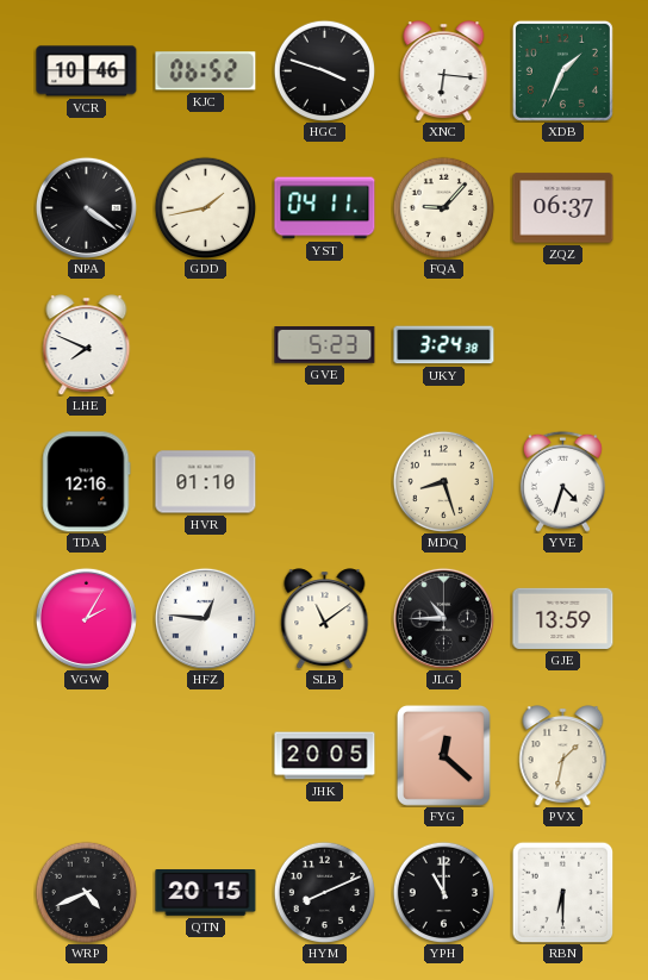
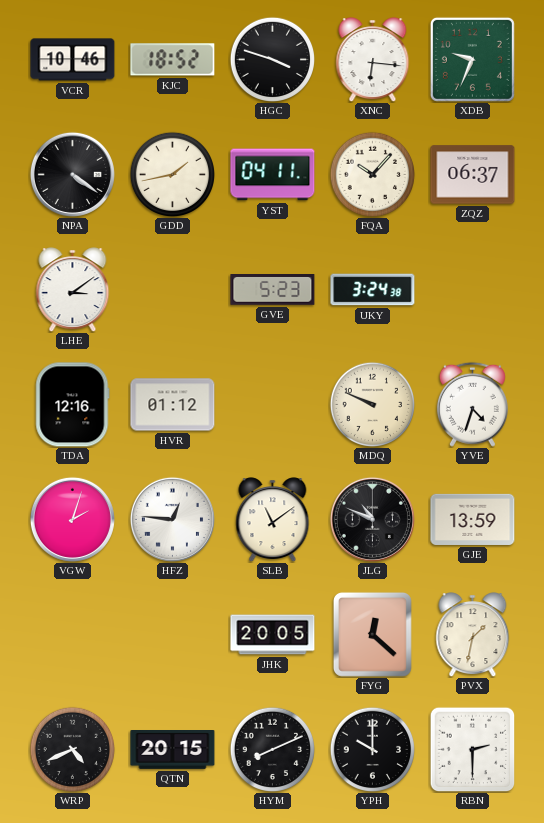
KJC: 06:52 -> 18:52
XDB: 1:34 -> 9:34
FQA: 9:07 -> 10:07
LHE: 7:49 -> 3:09
HVR: 01:10 -> 01:12
MDQ: 8:27 -> 9:49
VGW: 2:05 -> 2:03
JLG: 10:45 -> 10:49
YPH: 11:00 -> 10:00
RBN: 6:30 -> 2:30
